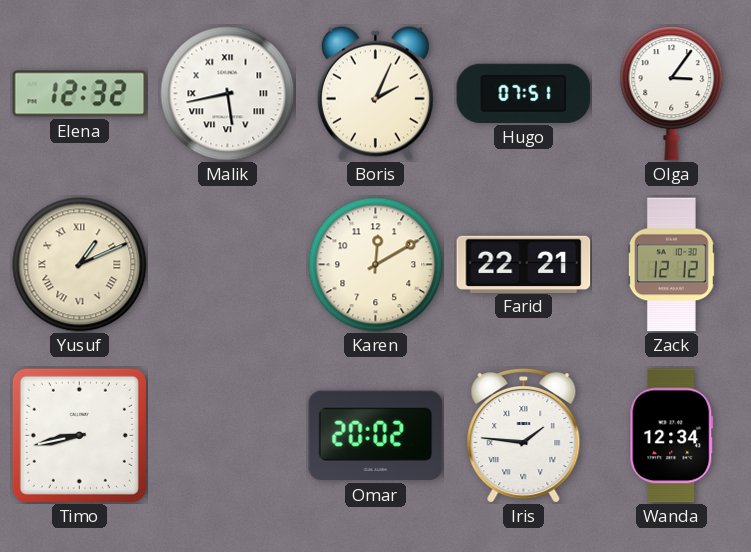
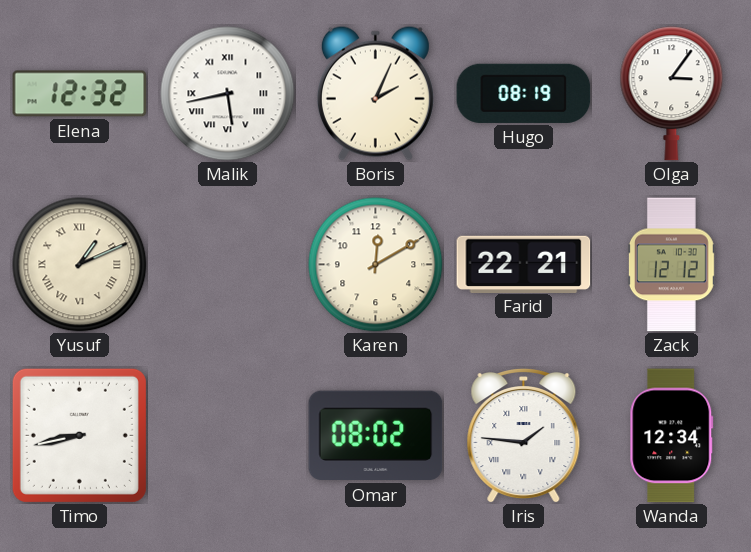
Hugo: 07:51 -> 08:19
Omar: 20:02 -> 08:02
